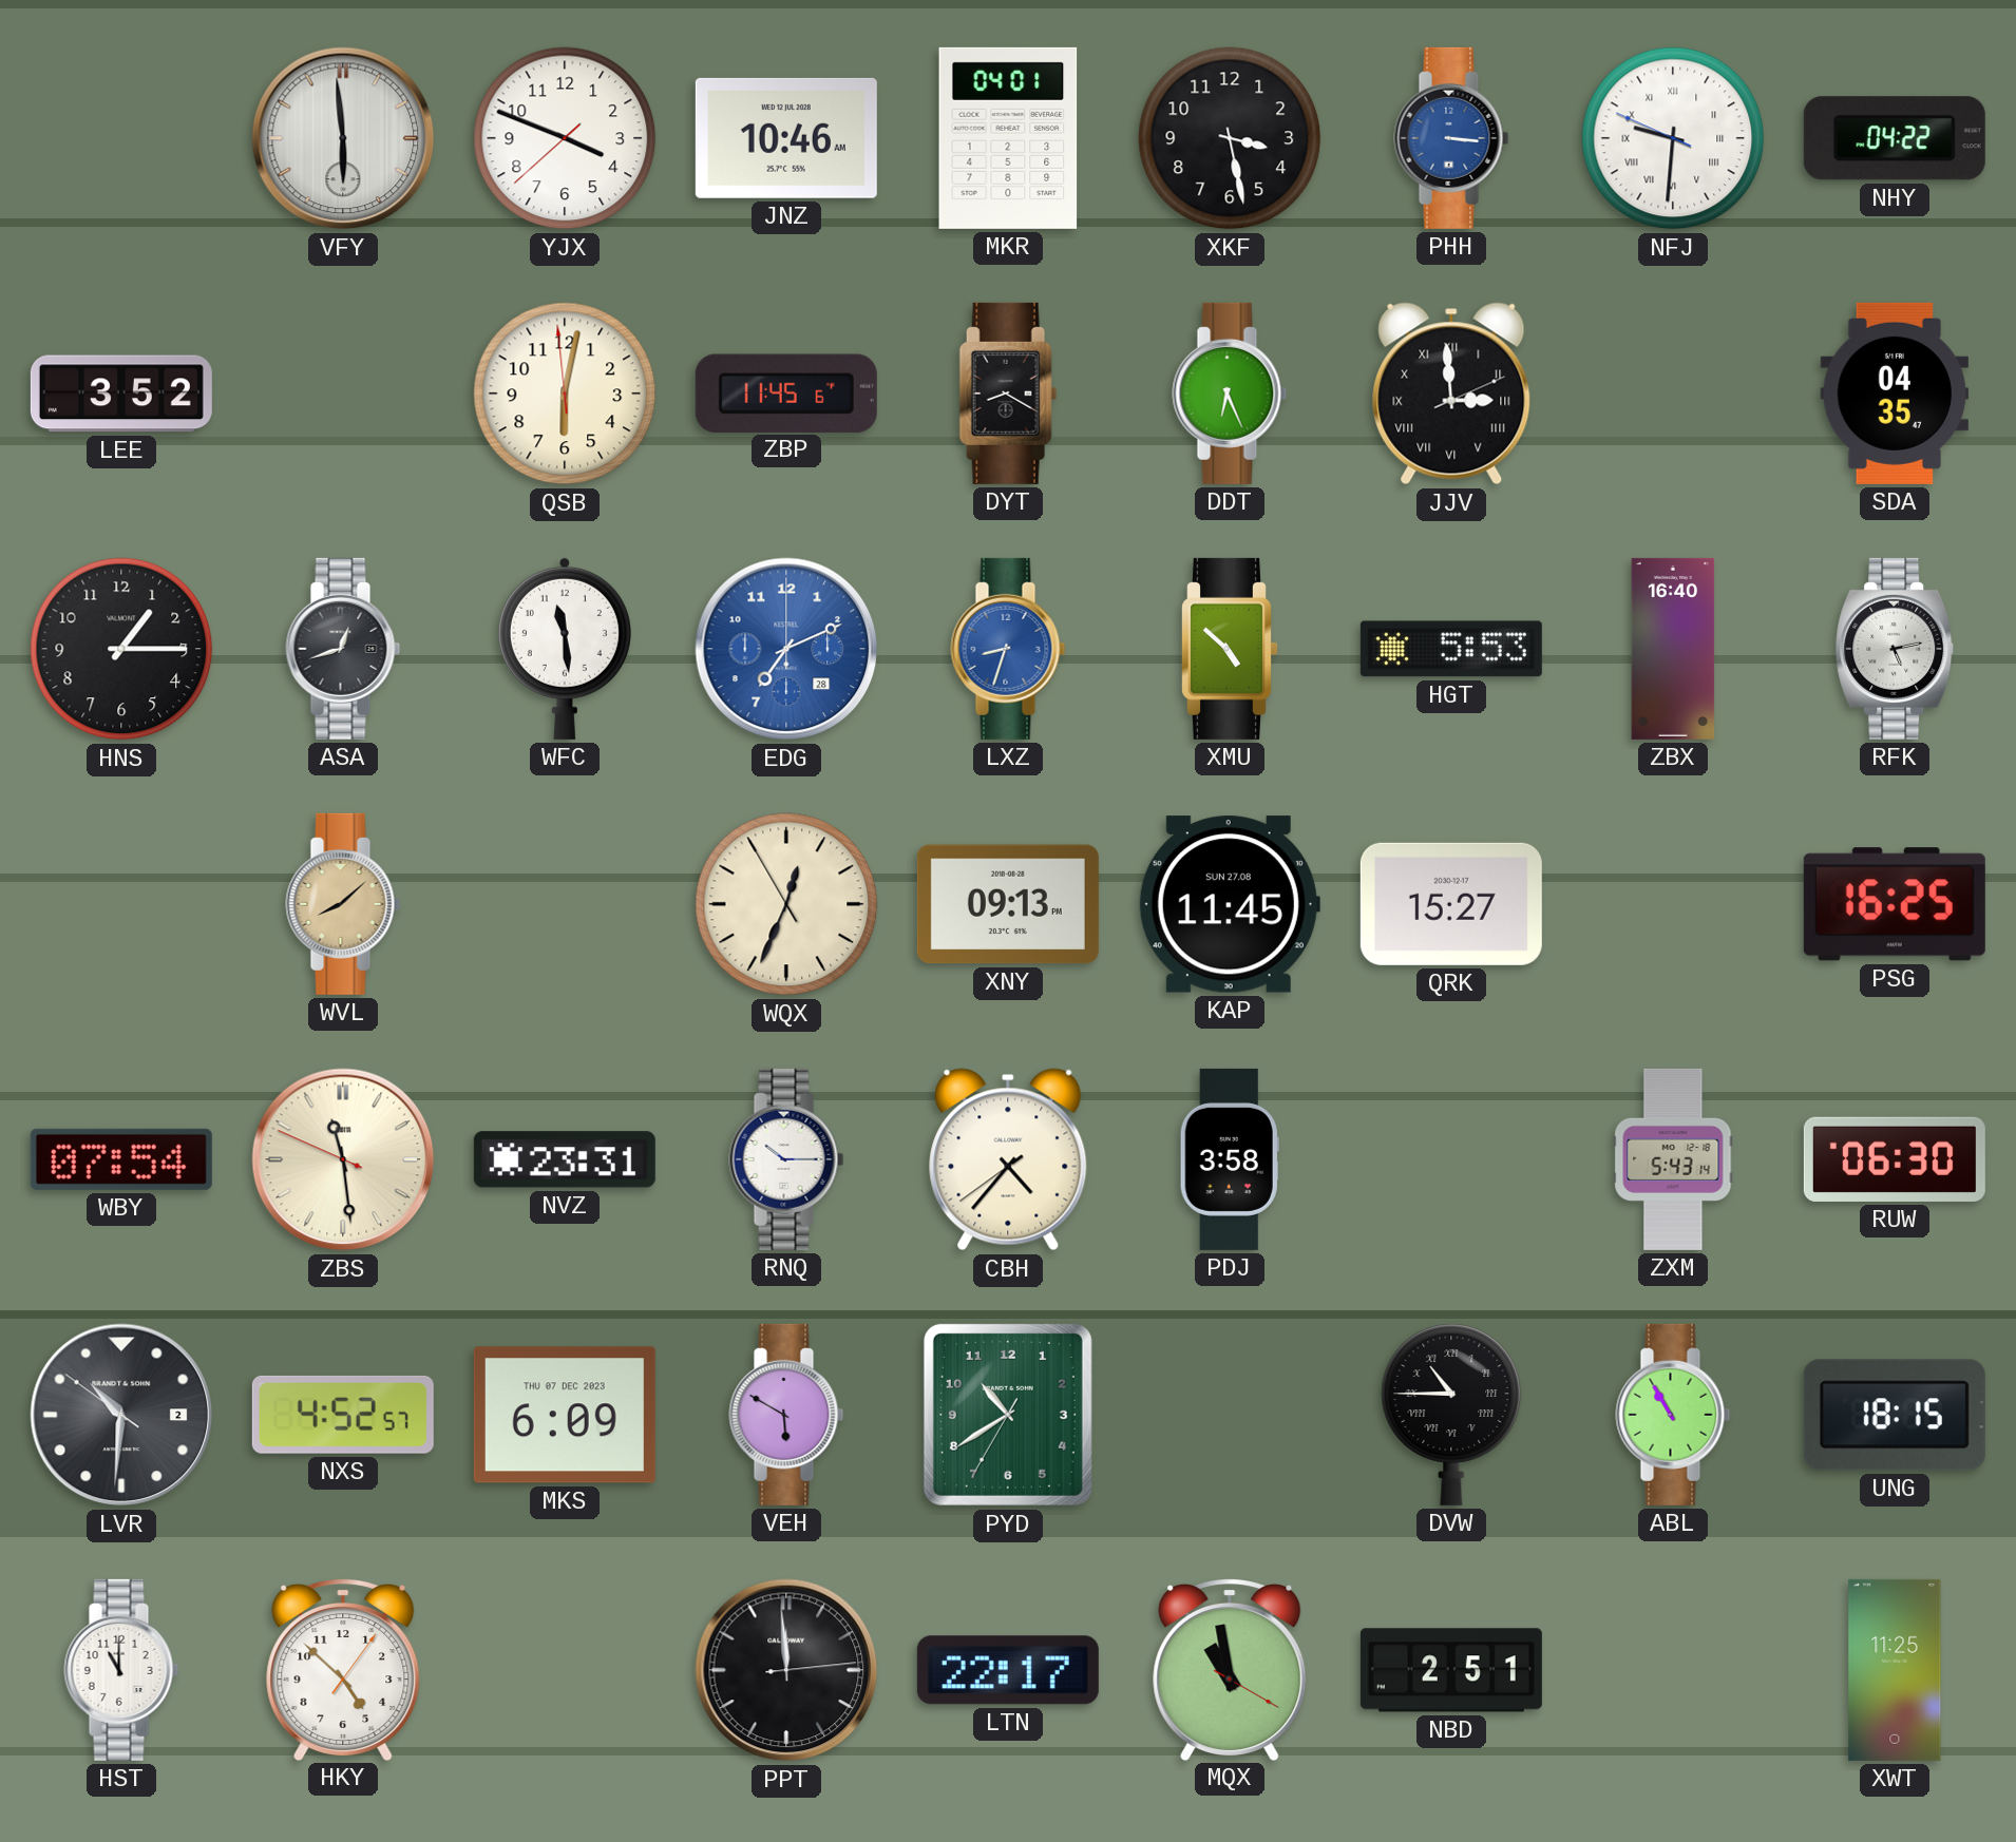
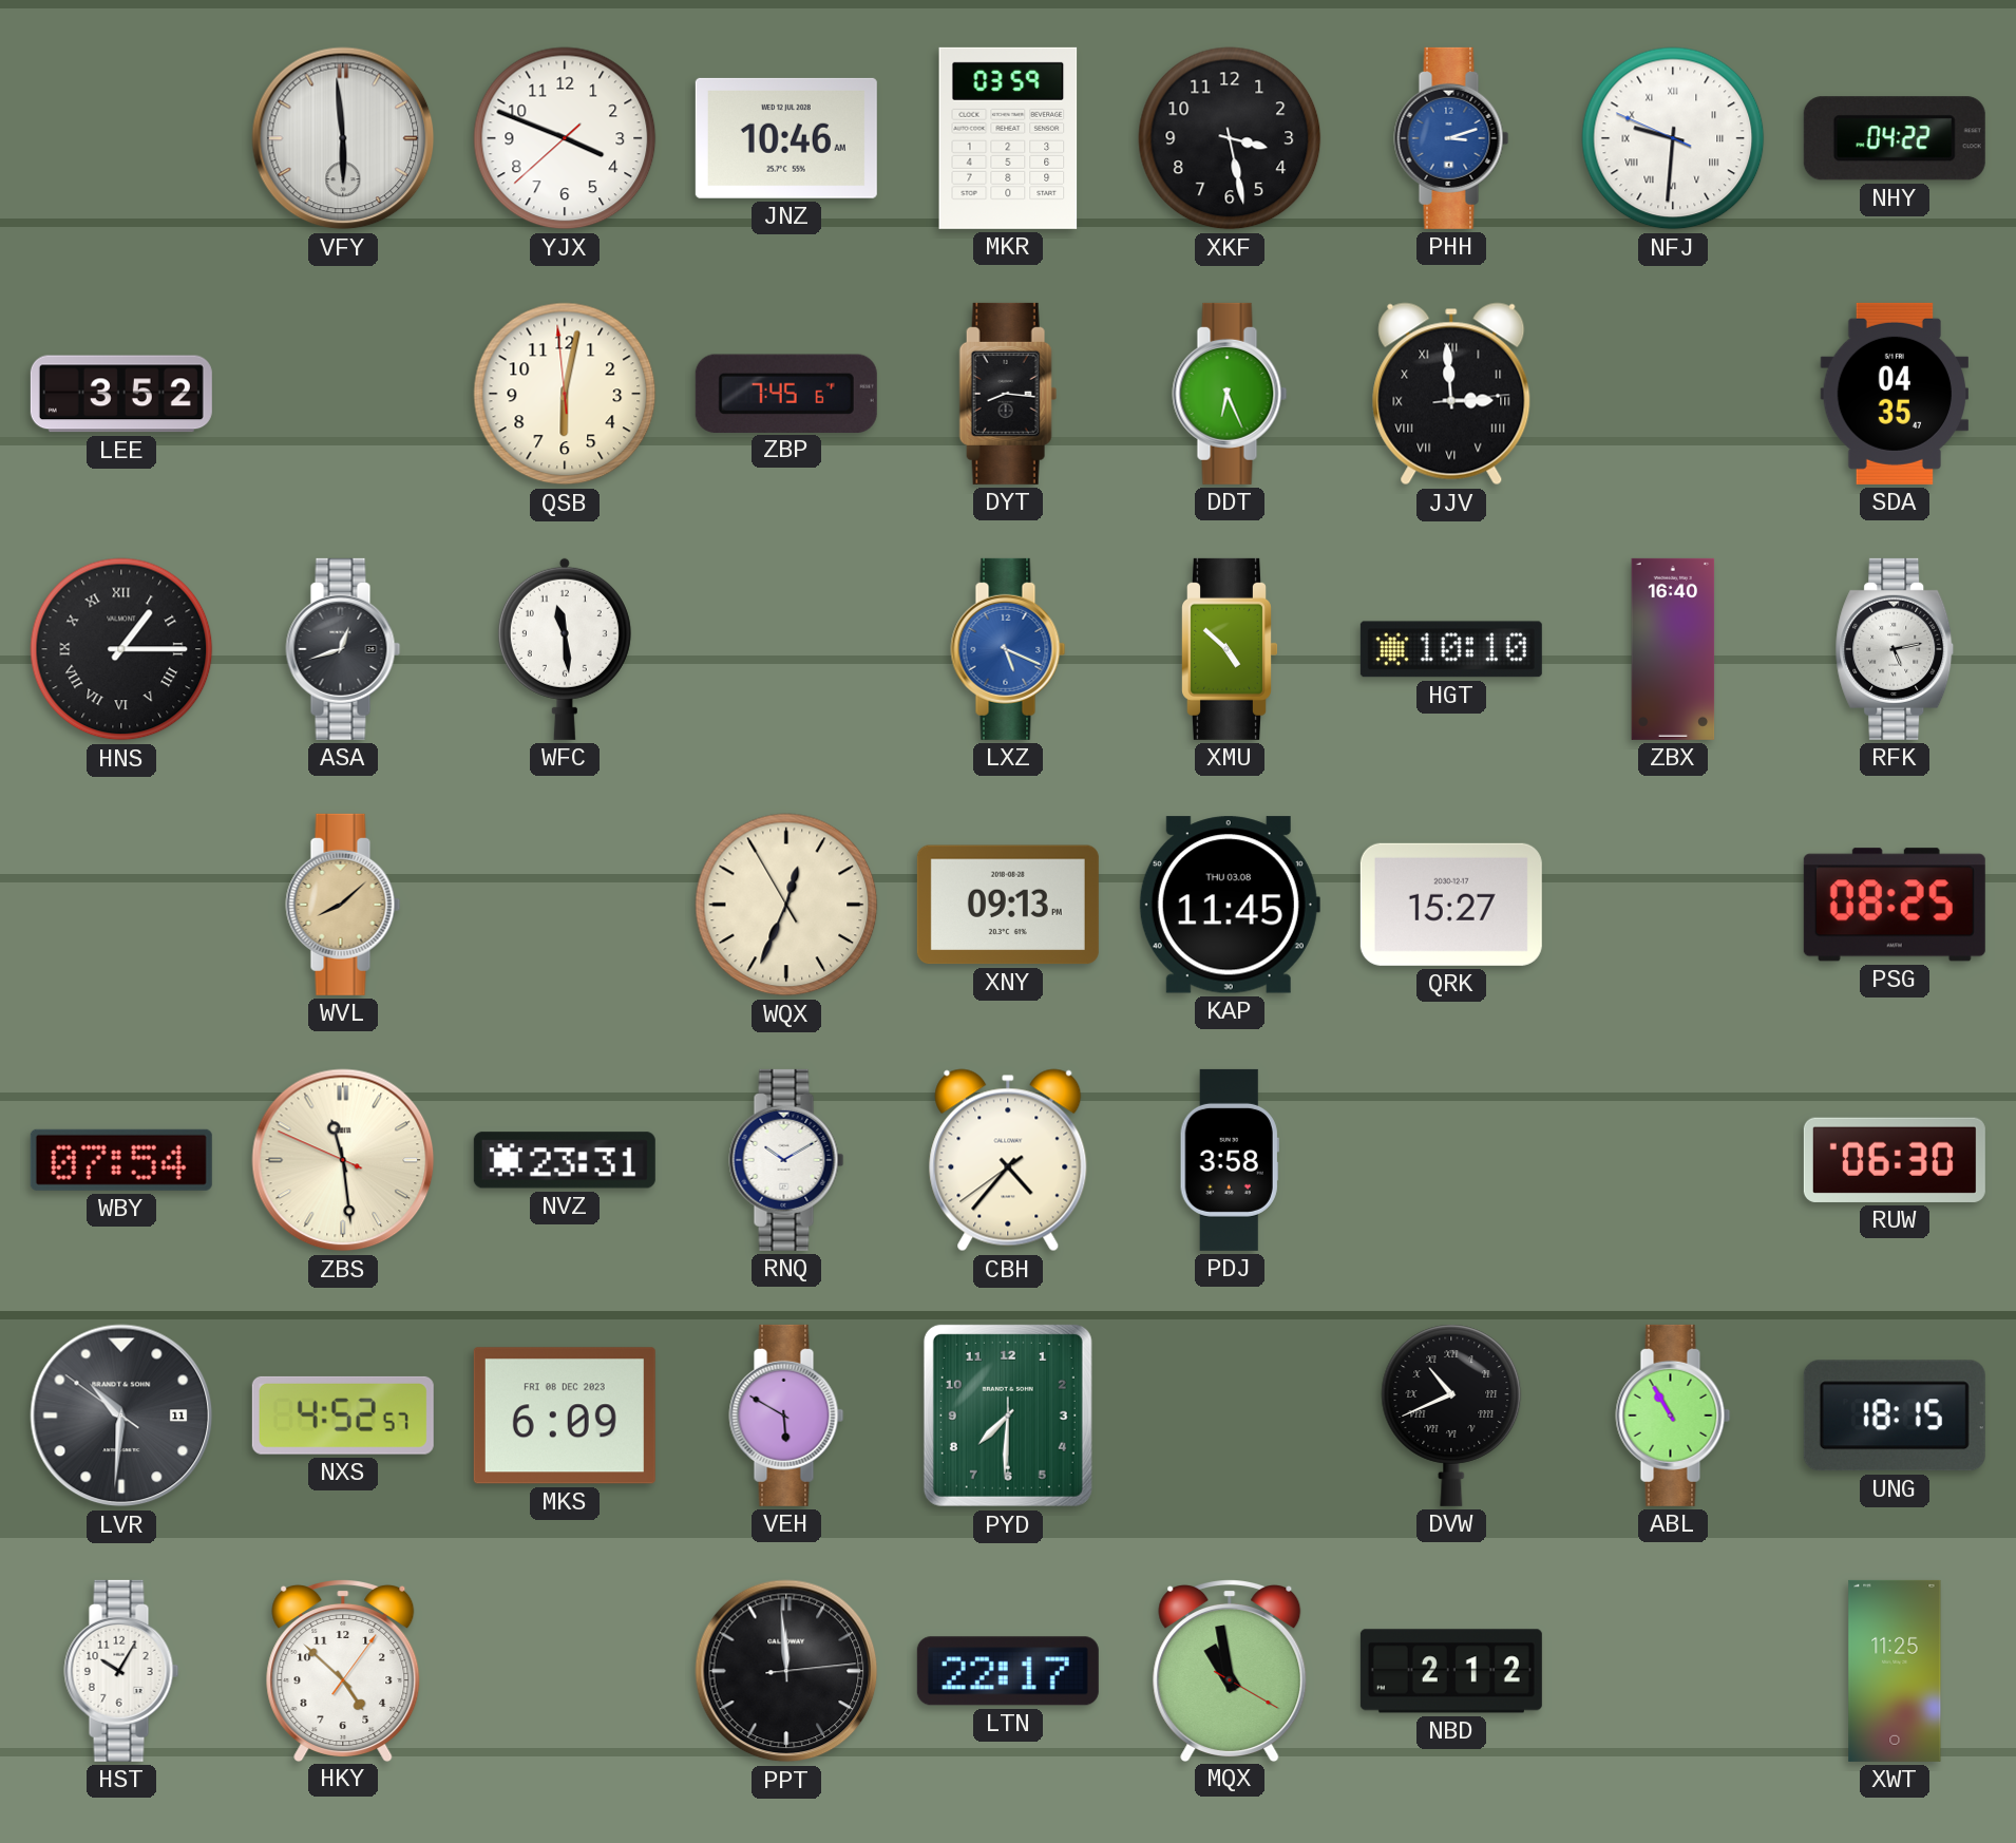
MKR: 04:01 -> 03:59
PHH: 3:16 -> 3:12
ZBP: 11:45 -> 7:45
DYT: 8:20 -> 8:16
JJV: 2:59:11 -> 2:59:14
HNS numerals: Arabic -> Roman
EDG: 7:11 -> none
LXZ: 8:33 -> 5:19
HGT: 5:53 -> 10:10
KAP date: SUN 27.08 -> THU 03.08
PSG: 16:25 -> 08:25
RNQ: 10:15 -> 10:10
ZXM: 5:43 -> none
LVR date: 2 -> 11
MKS date: THU 07 DEC 2023 -> FRI 08 DEC 2023
PYD: 10:39 -> 7:30
DVW: 10:45 -> 10:41
HST: 11:00 -> 10:05
NBD: 2:51 -> 2:12
